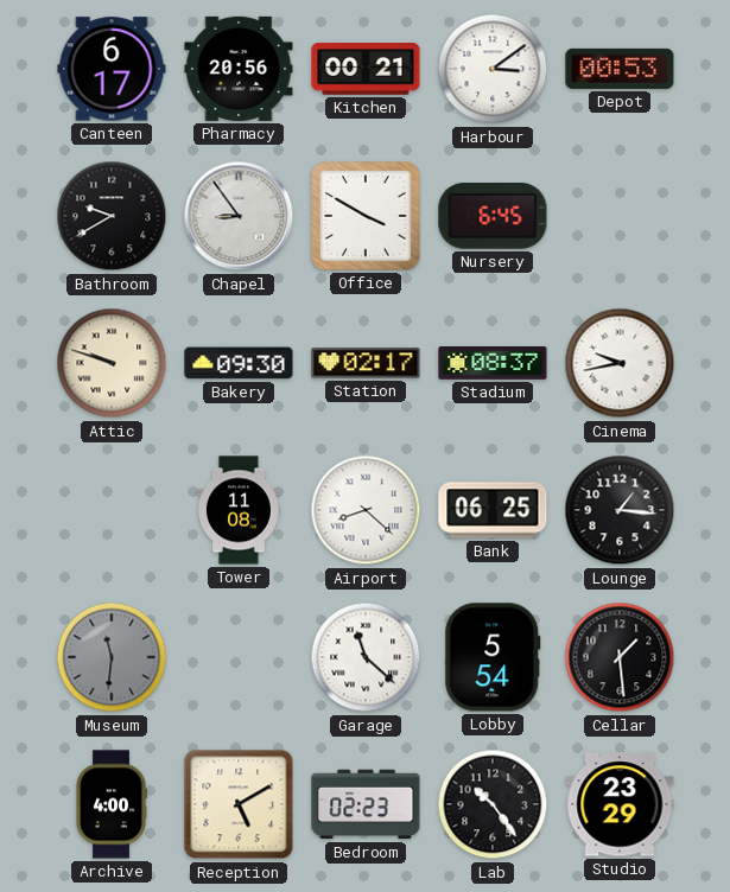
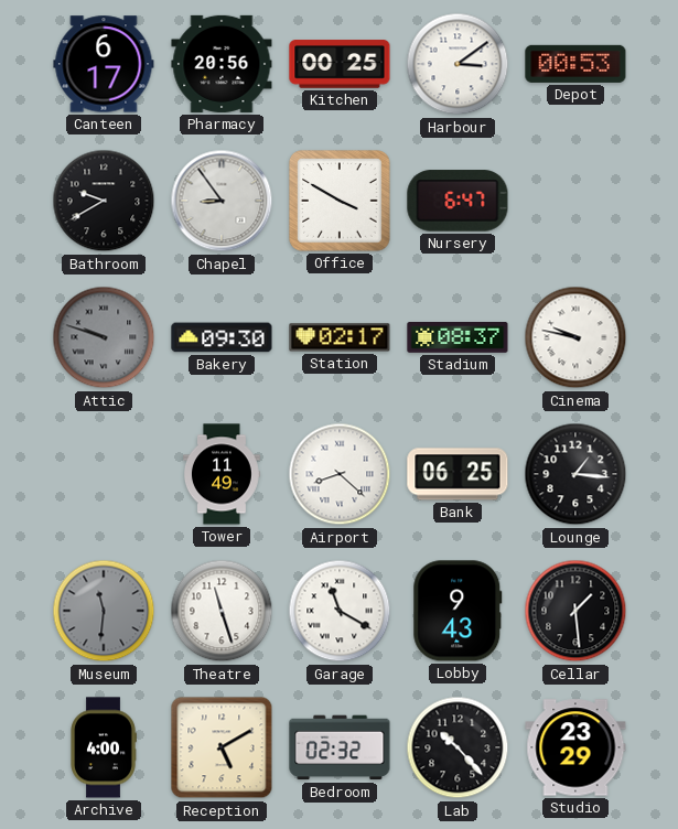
Kitchen: 00:21 -> 00:25
Nursery: 6:45 -> 6:47
Attic dial: cream -> grey
Cinema: 9:43 -> 9:47
Tower: 11:08 -> 11:49
Theatre: none -> 11:27
Garage: 11:22 -> 11:20
Lobby: 5:54 -> 9:43
Bedroom: 02:23 -> 02:32
Lab: 10:24 -> 10:23
